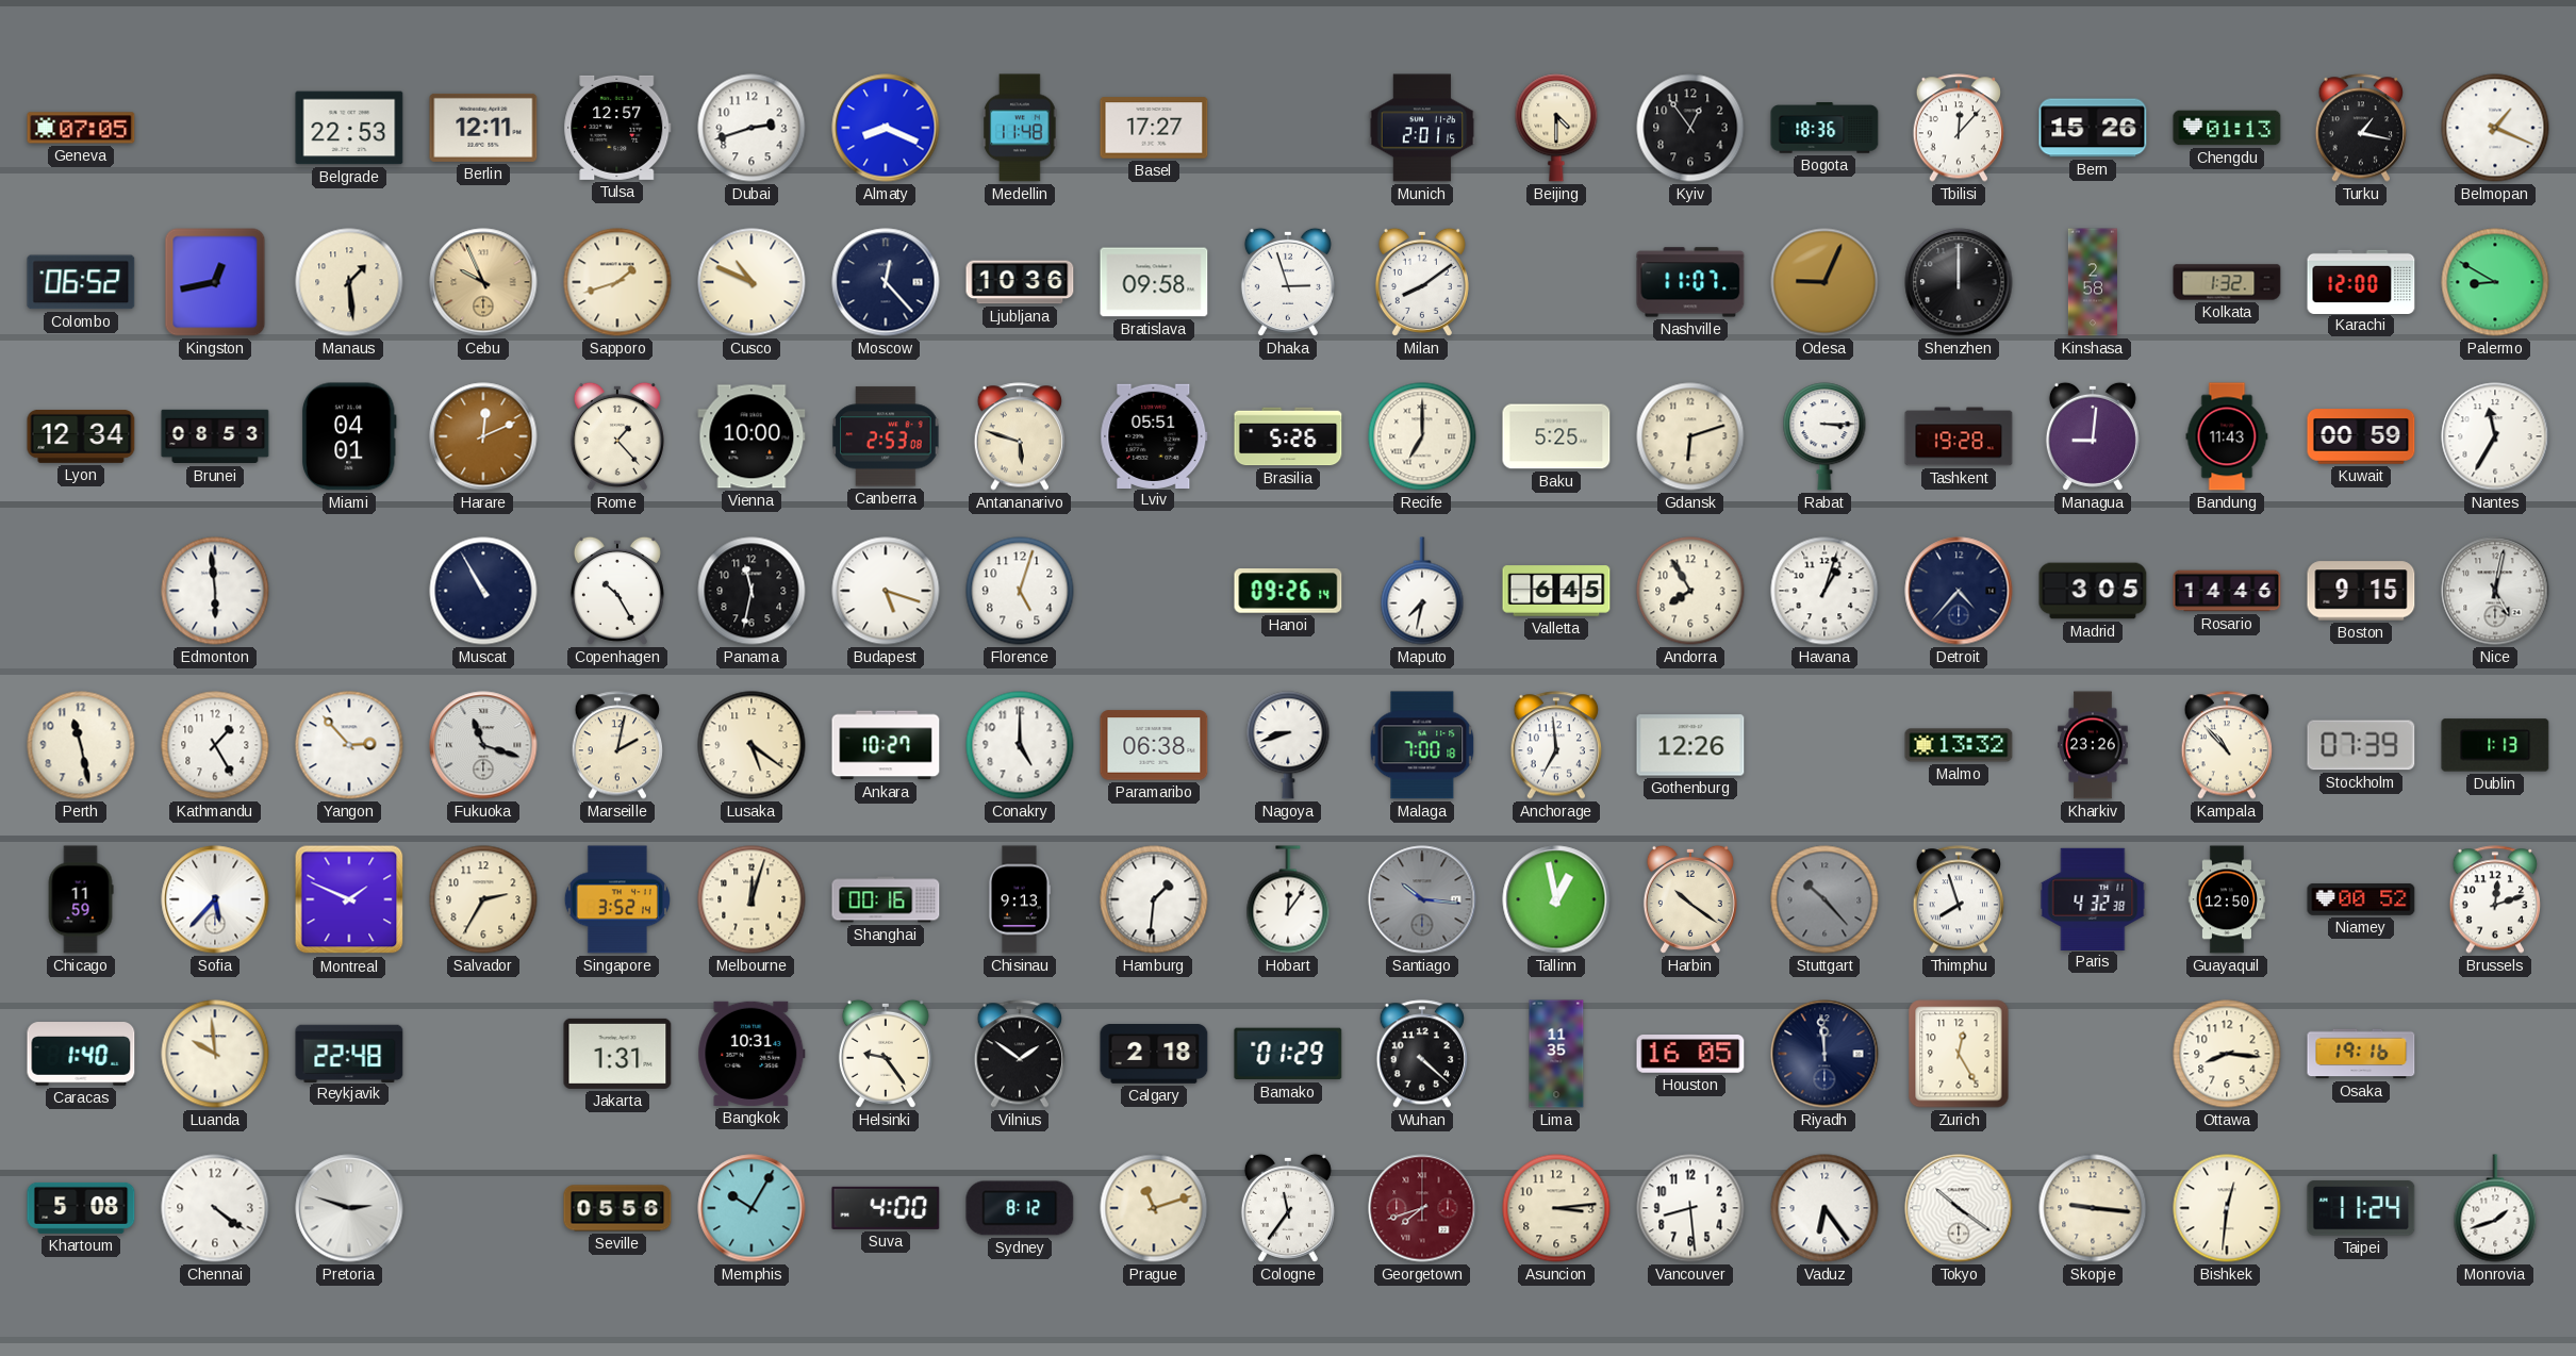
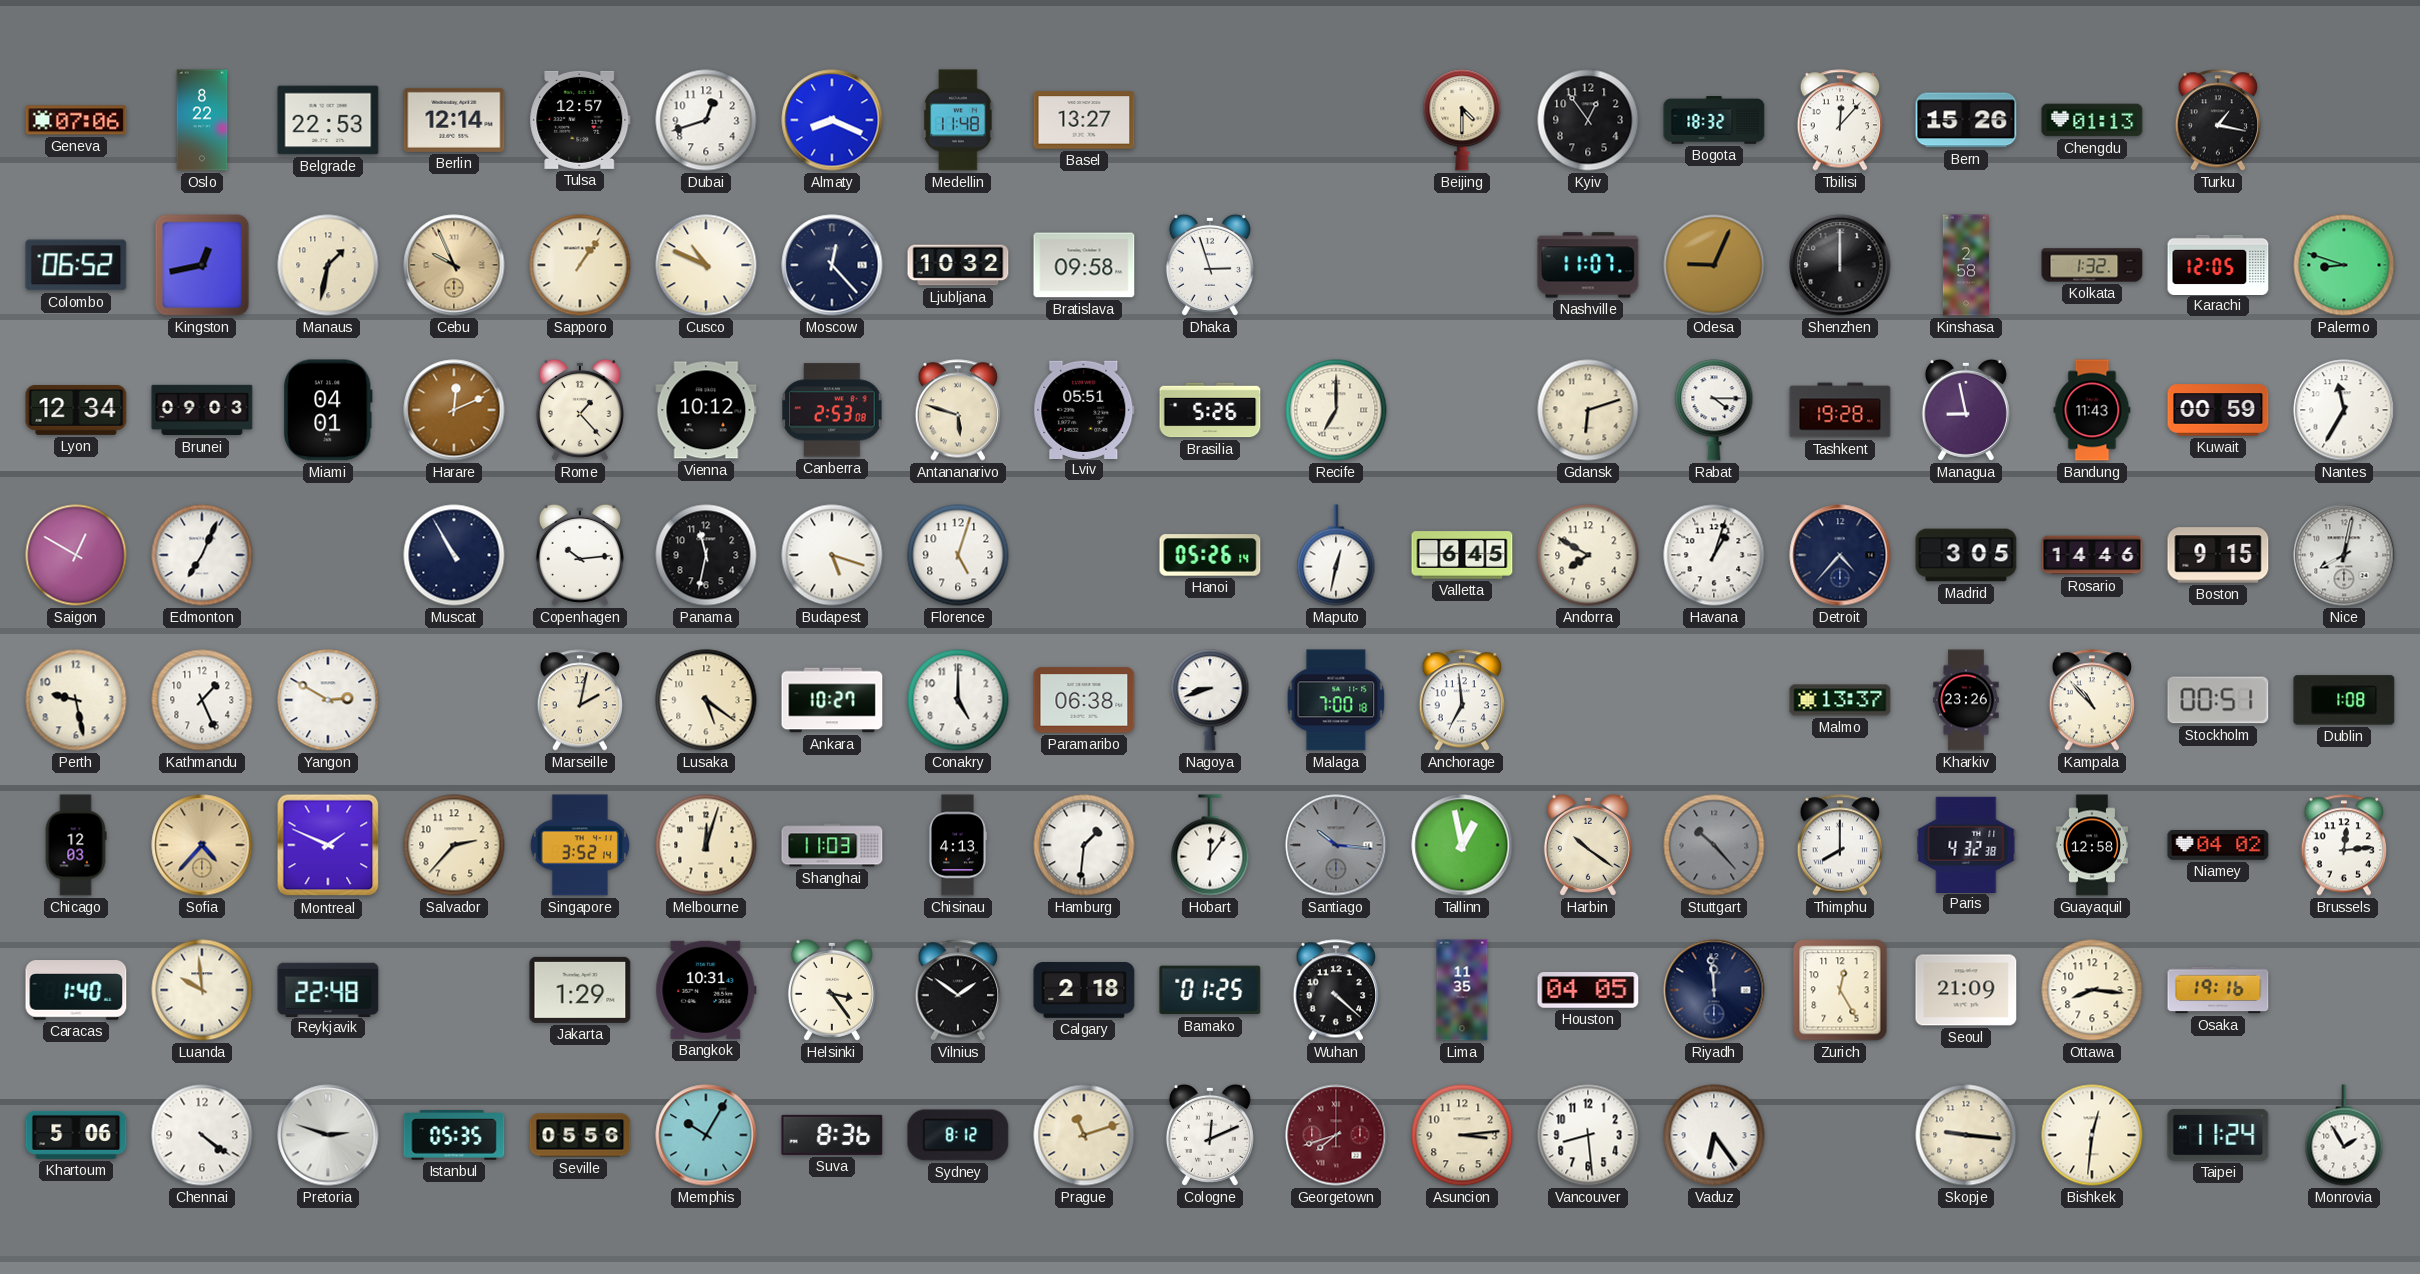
Geneva: 07:05 -> 07:06
Oslo: none -> 8:22
Berlin: 12:11 -> 12:14
Dubai: 2:42 -> 12:42
Basel: 17:27 -> 13:27
Munich: 2:01 -> none
Bogota: 18:36 -> 18:32
Belmopan: 1:19 -> none
Manaus: 1:29 -> 1:32
Sapporo: 1:42 -> 1:06
Ljubljana: 10:36 -> 10:32
Milan: 8:09 -> none
Karachi: 12:00 -> 12:05
Palermo: 8:50 -> 8:48
Brunei: 08:53 -> 09:03
Vienna: 10:00 -> 10:12
Baku: 5:25 -> none
Rabat: 3:15 -> 4:15
Managua: 9:01 -> 8:58
Saigon: none -> 12:50
Edmonton: 5:59 -> 7:04
Copenhagen: 10:25 -> 10:14
Hanoi: 09:26 -> 05:26
Maputo: 7:32 -> 12:32
Andorra: 7:55 -> 7:50
Nice: 5:02 -> 8:02
Perth: 11:28 -> 9:28
Kathmandu: 1:25 -> 1:26
Yangon: 2:53 -> 2:50
Fukuoka: 11:18 -> none
Gothenburg: 12:26 -> none
Malmo: 13:32 -> 13:37
Stockholm: 07:39 -> 00:51
Dublin: 1:13 -> 1:08
Chicago: 11:59 -> 12:03
Sofia: 5:37 -> 4:37
Sofia dial: white -> champagne
Salvador: 2:35 -> 2:37
Shanghai: 00:16 -> 11:03
Chisinau: 9:13 -> 4:13
Thimphu: 7:57 -> 8:00
Guayaquil: 12:50 -> 12:58
Niamey: 00:52 -> 04:02
Brussels: 12:12 -> 12:14
Jakarta: 1:31 -> 1:29
Helsinki: 9:24 -> 3:24
Bamako: 01:29 -> 01:25
Houston: 16:05 -> 04:05
Seoul: none -> 21:09
Khartoum: 5:08 -> 5:06
Istanbul: none -> 05:35
Suva: 4:00 -> 8:36
Cologne: 11:36 -> 12:11
Tokyo: 10:21 -> none
Monrovia: 1:42 -> 1:55
